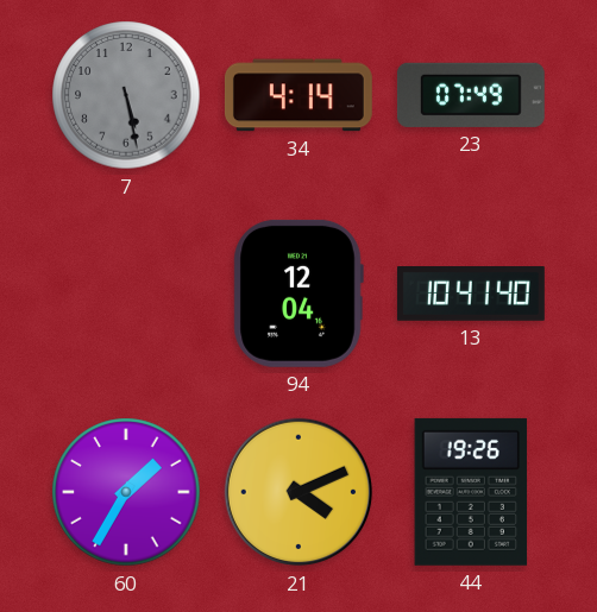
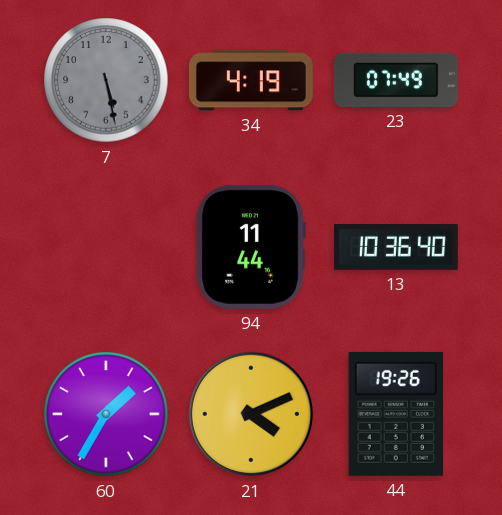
34: 4:14 -> 4:19
94: 12:04 -> 11:44
13: 10:41 -> 10:36
